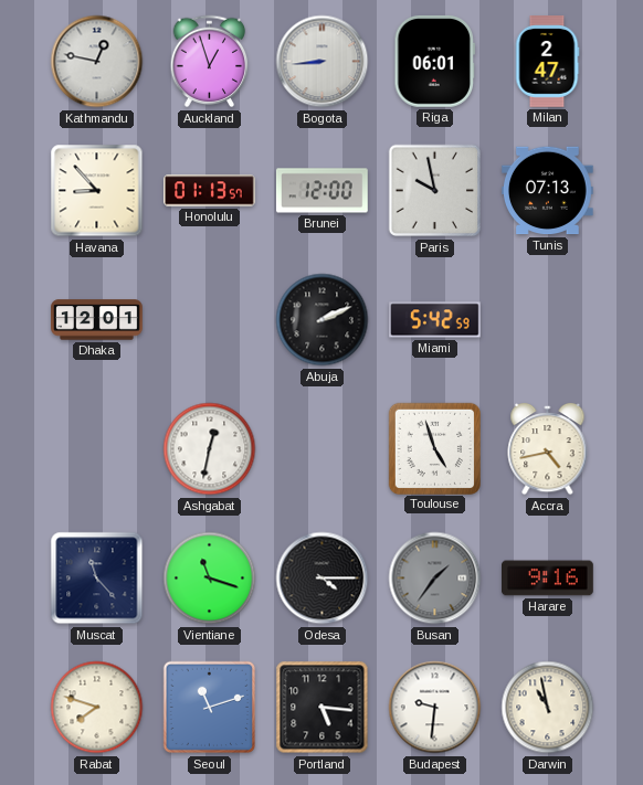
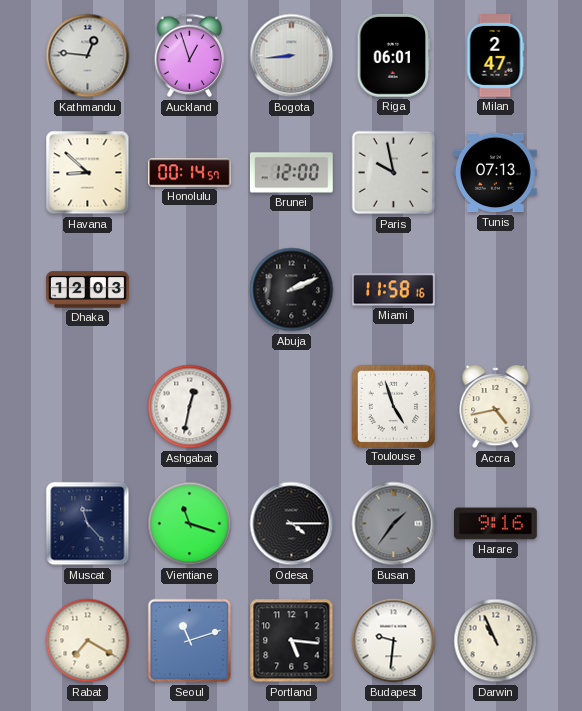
Kathmandu: 12:47 -> 12:46
Havana: 8:53 -> 8:52
Honolulu: 01:13 -> 00:14
Dhaka: 12:01 -> 12:03
Miami: 5:42 -> 11:58
Rabat: 7:48 -> 7:20
Darwin: 10:58 -> 10:56
